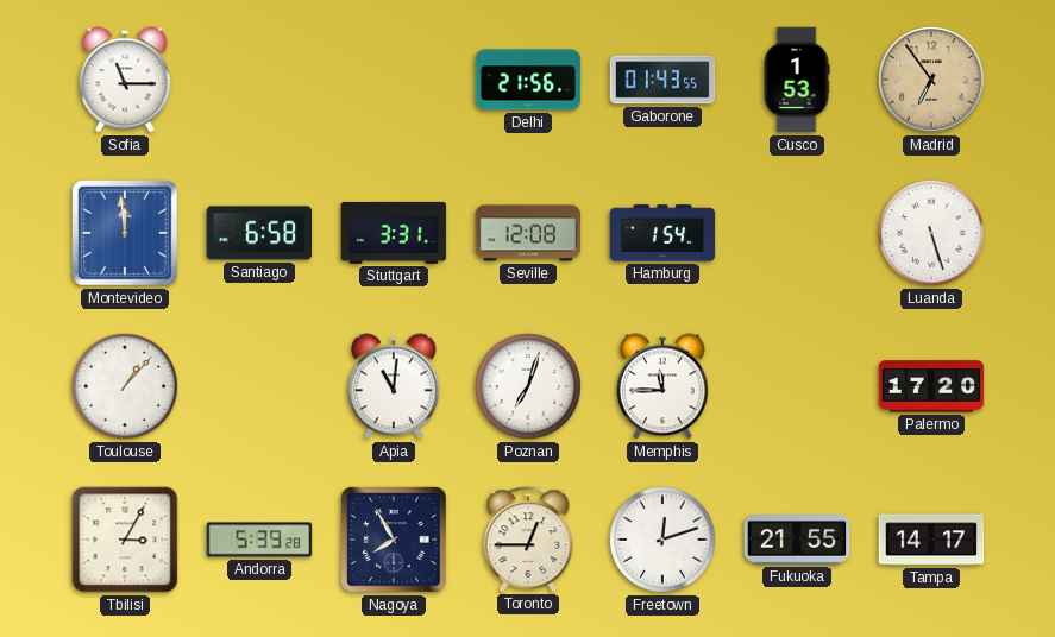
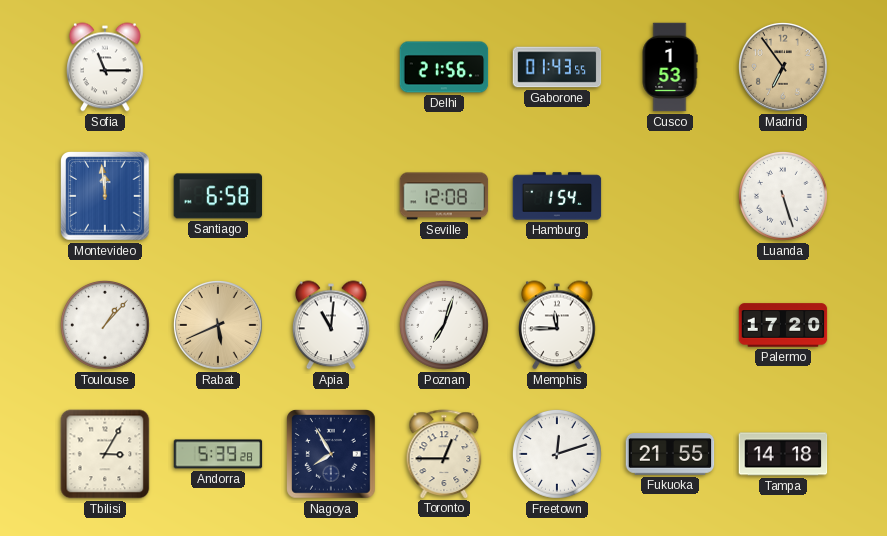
Stuttgart: 3:31 -> none
Rabat: none -> 5:41
Tampa: 14:17 -> 14:18
